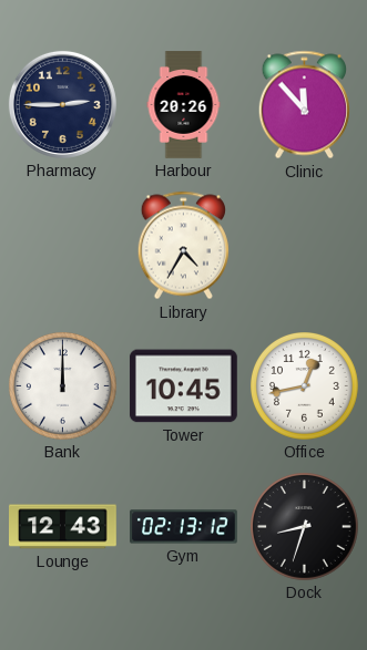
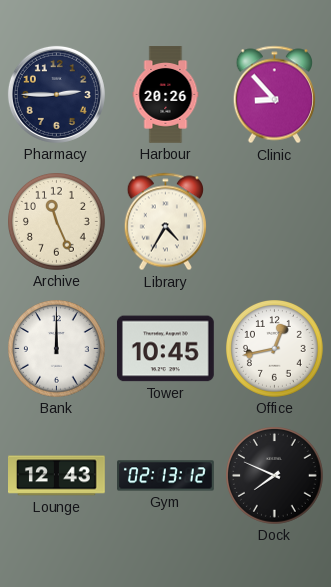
Clinic: 11:53 -> 8:53
Archive: none -> 11:26
Dock: 8:33 -> 7:49
